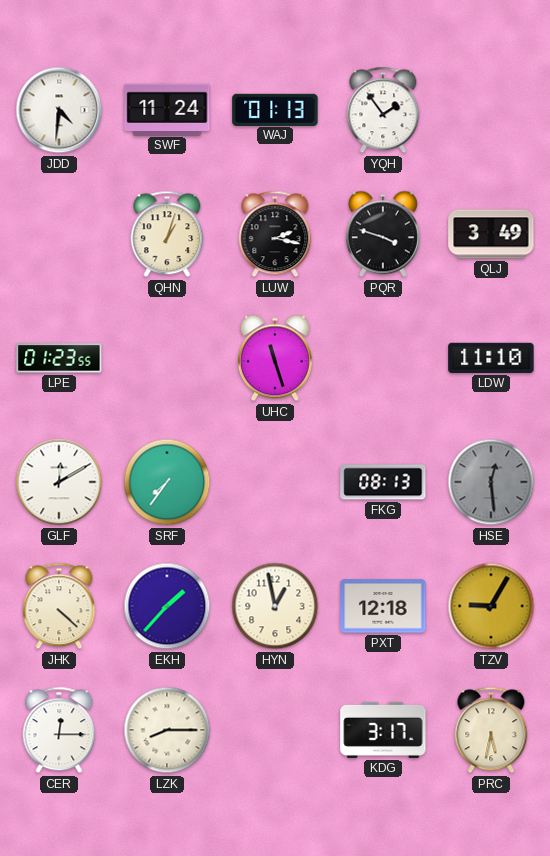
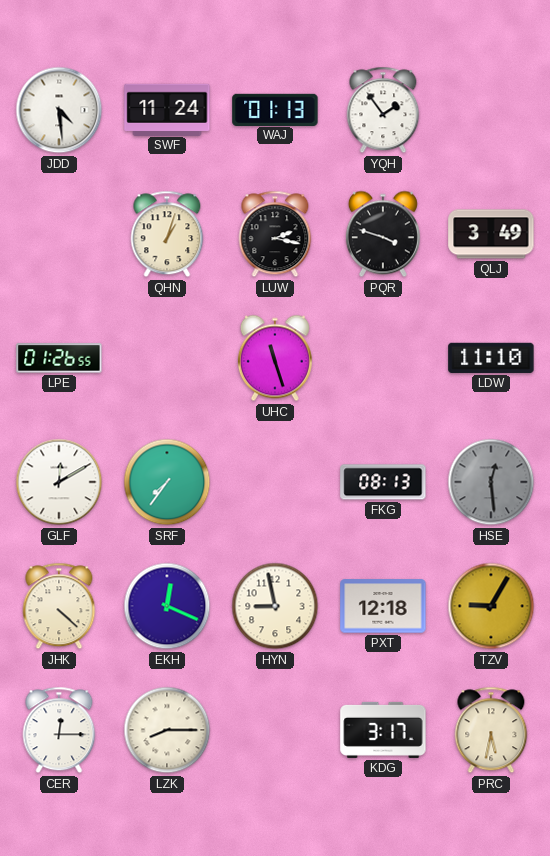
JDD: 4:31 -> 4:29
LPE: 01:23 -> 01:26
EKH: 1:37 -> 12:19
HYN: 12:58 -> 8:58
